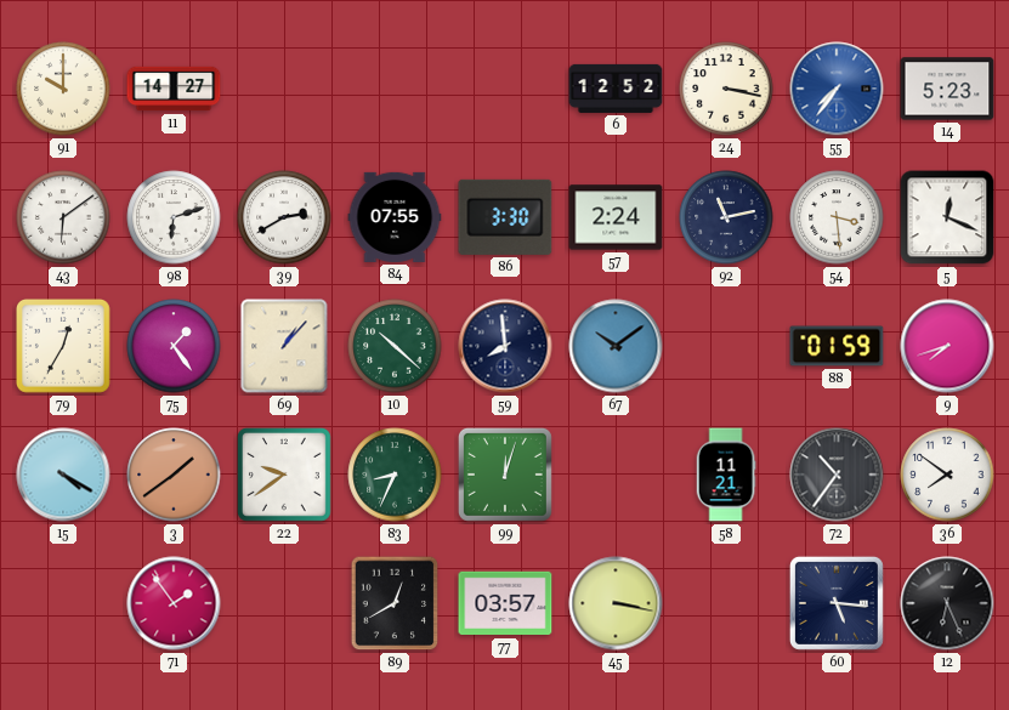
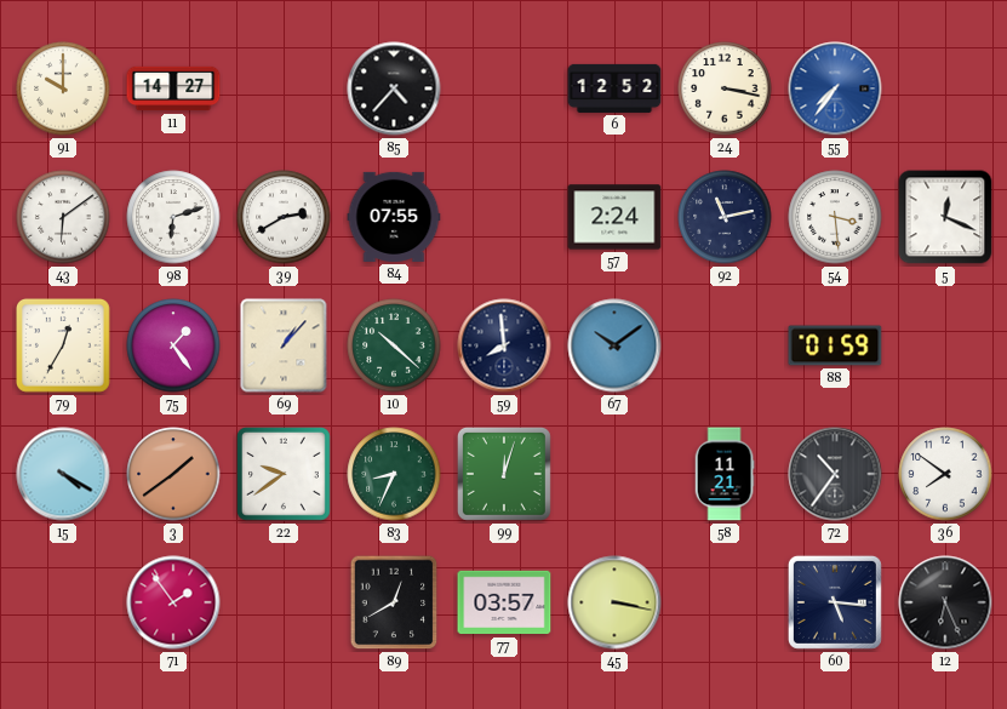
85: none -> 4:37
14: 5:23 -> none
86: 3:30 -> none
9: 7:42 -> none
